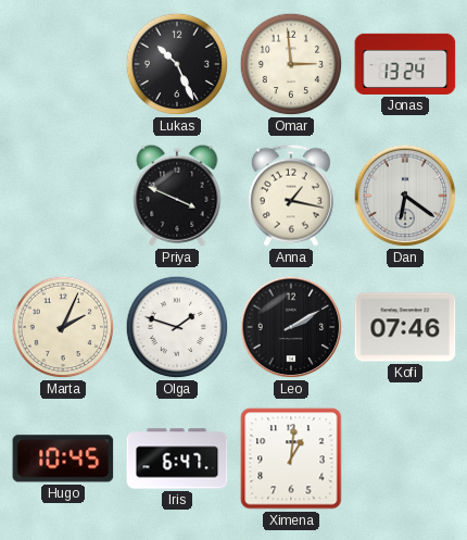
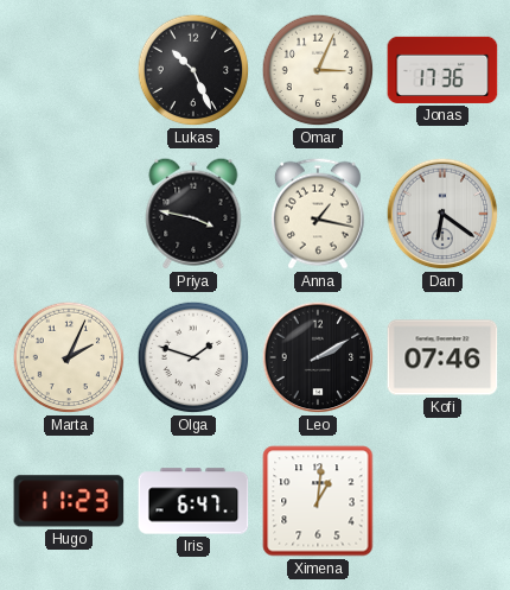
Omar: 2:59 -> 3:04
Jonas: 13:24 -> 17:36
Priya: 3:49 -> 3:47
Hugo: 10:45 -> 11:23
